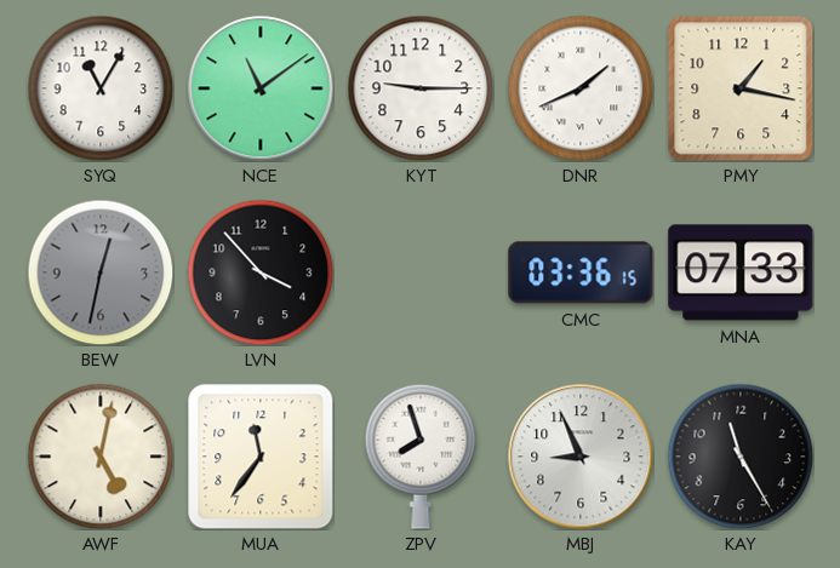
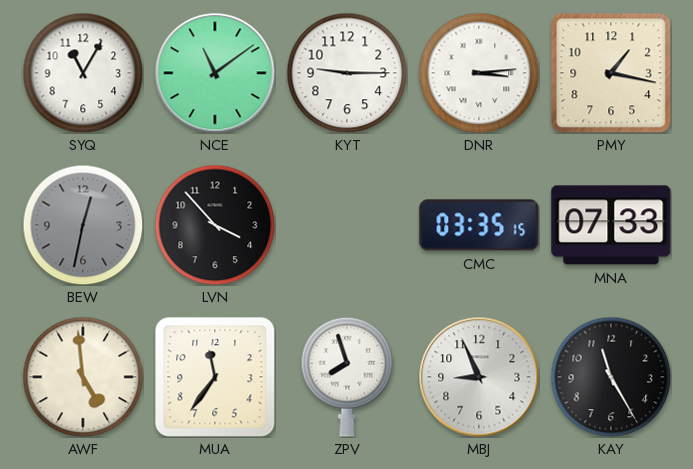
DNR: 1:41 -> 3:14
CMC: 03:36 -> 03:35
AWF: 5:02 -> 4:59
